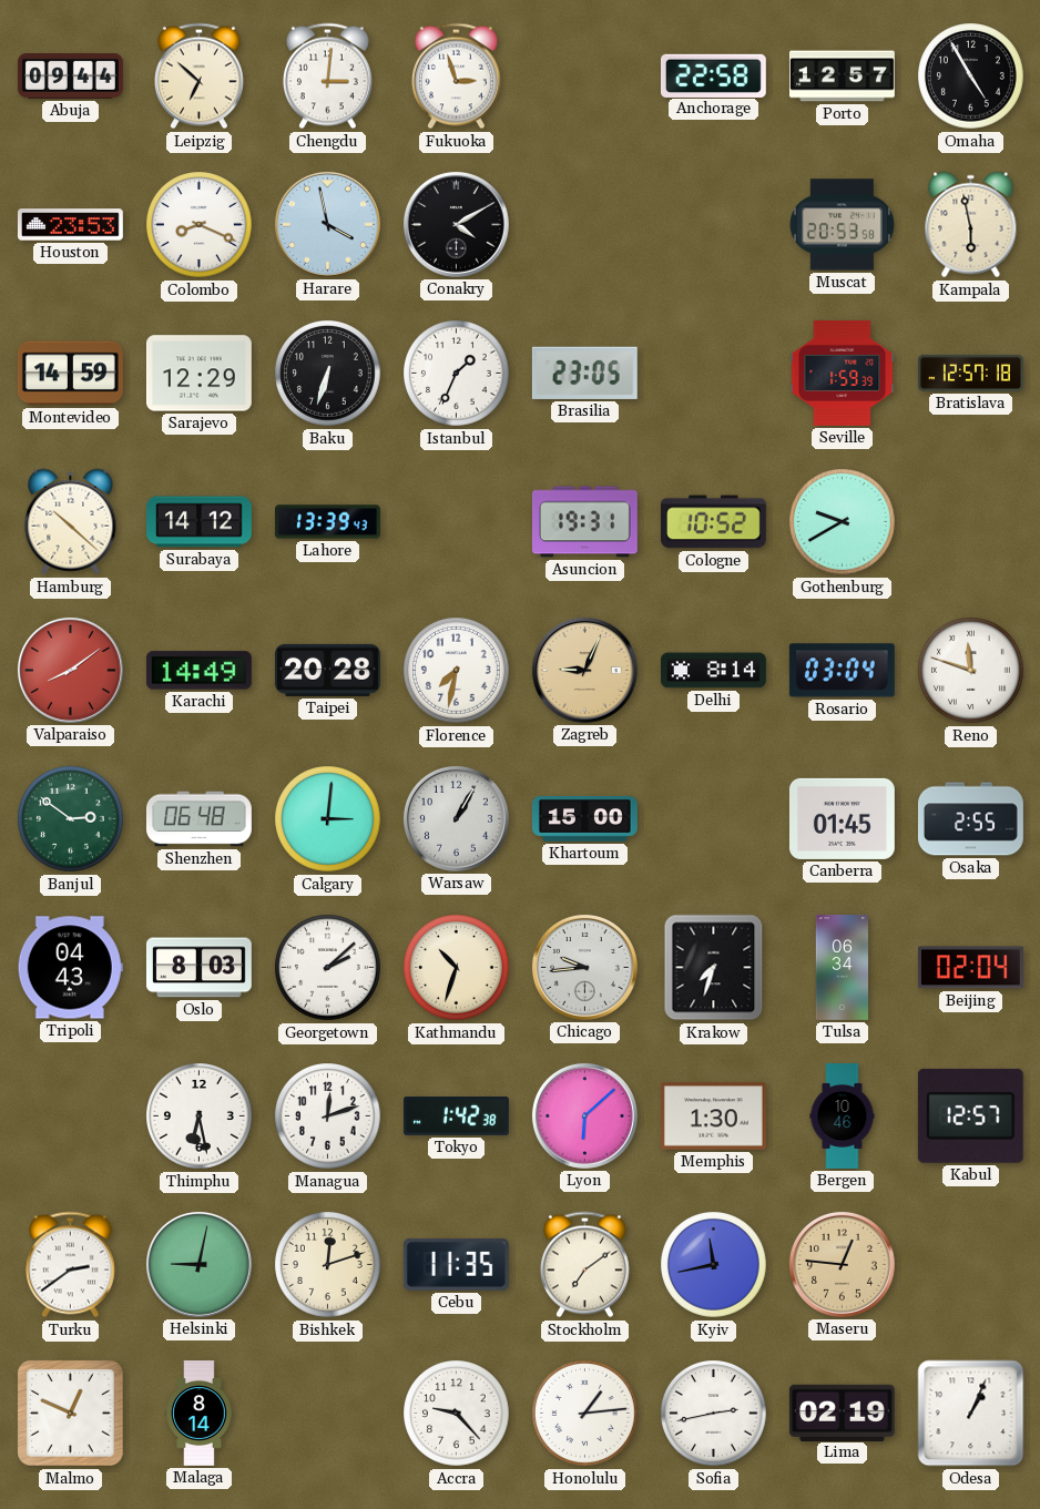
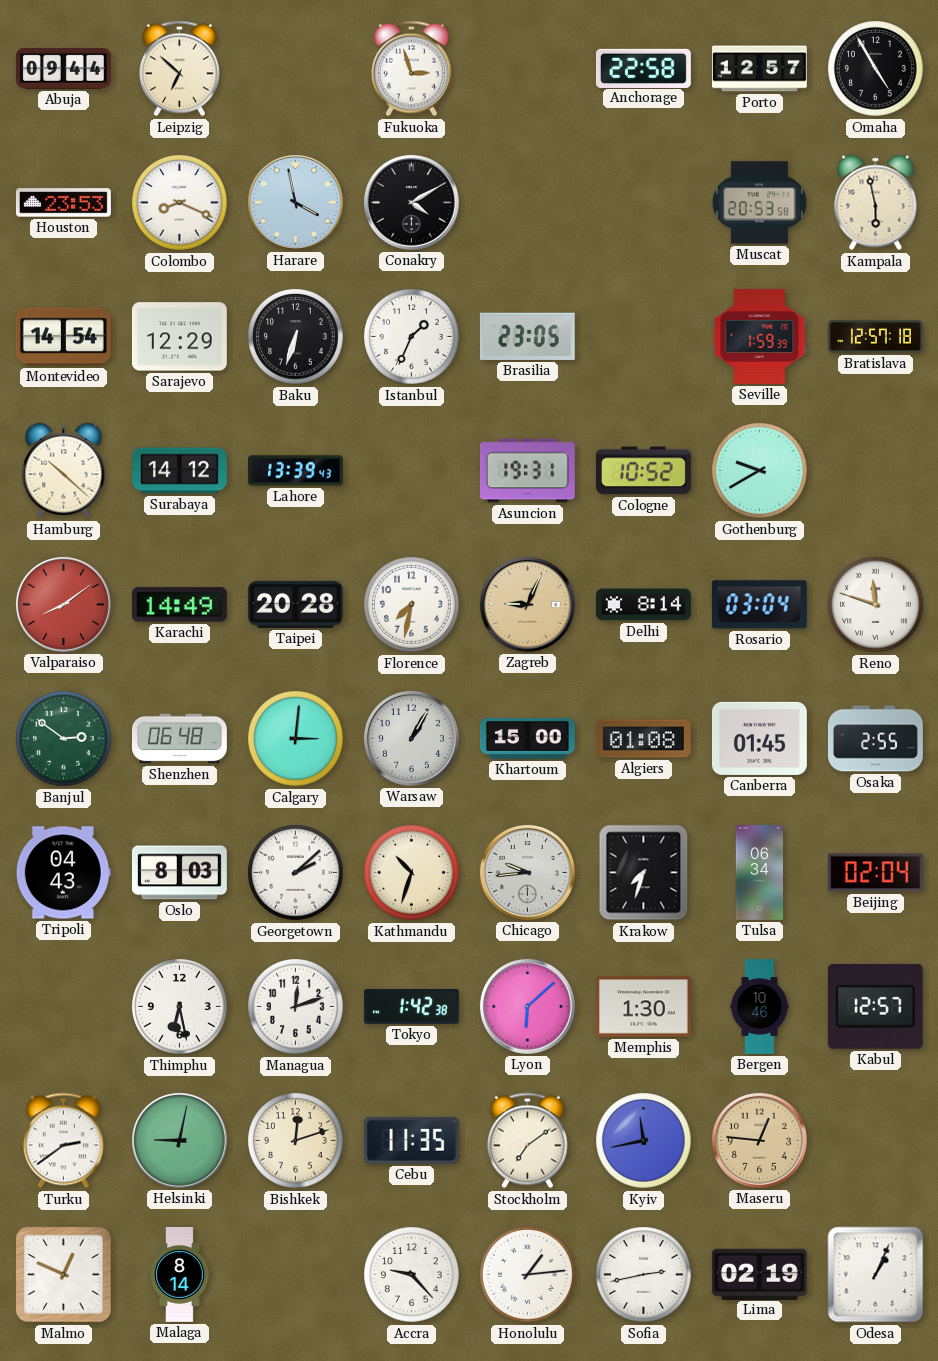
Chengdu: 3:01 -> none
Montevideo: 14:59 -> 14:54
Algiers: none -> 01:08
